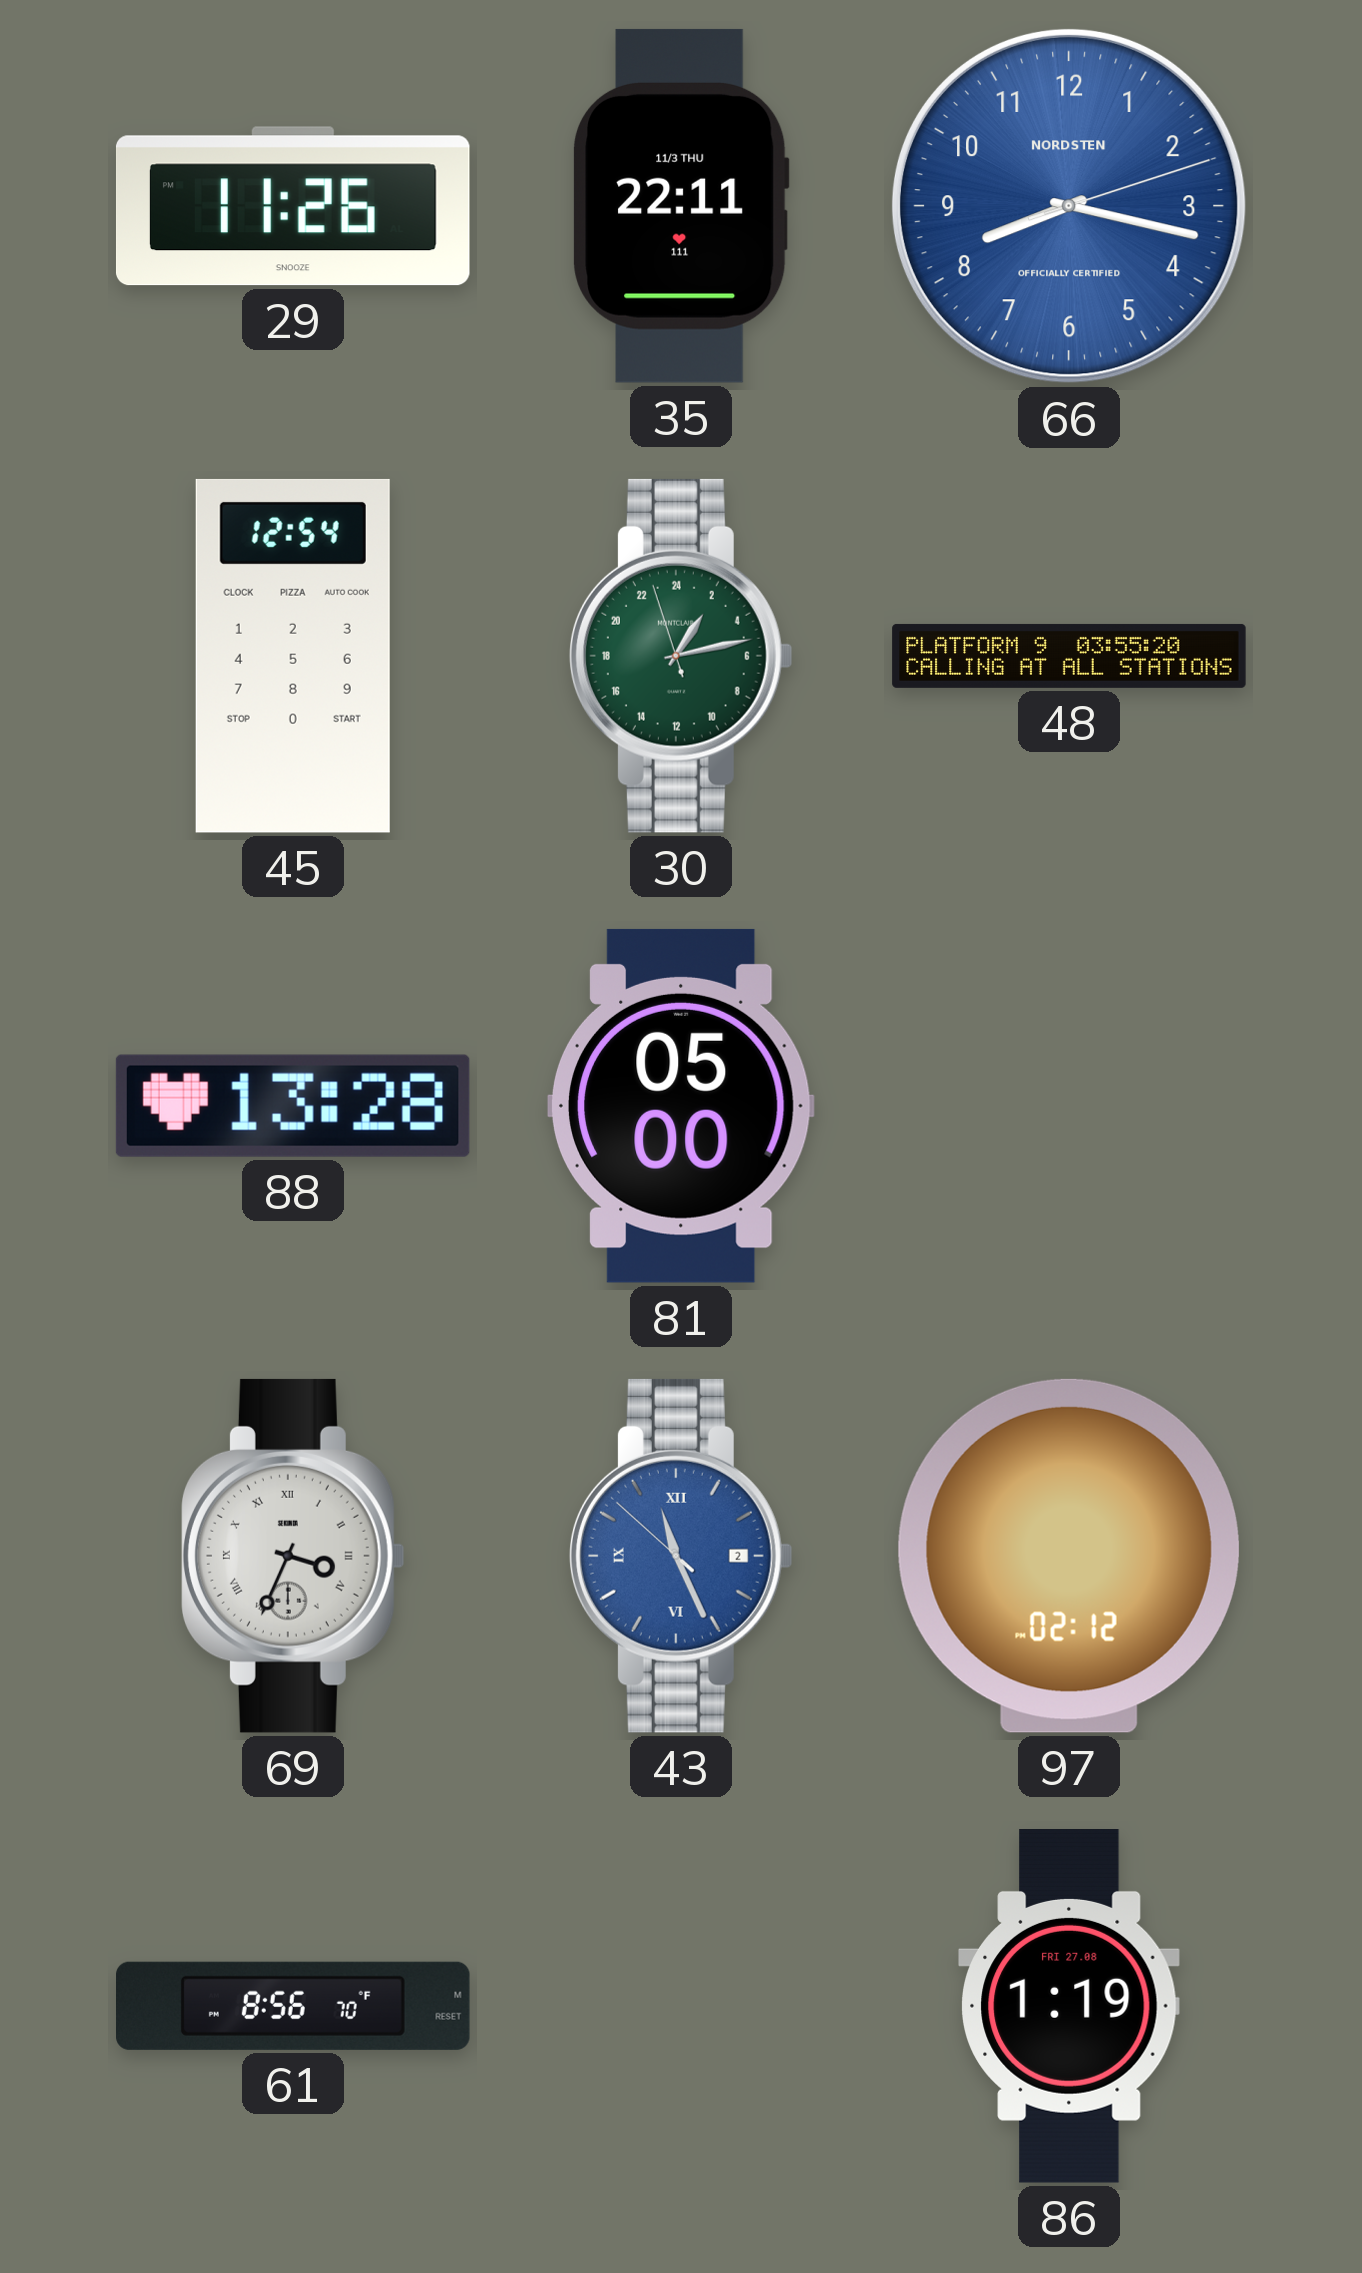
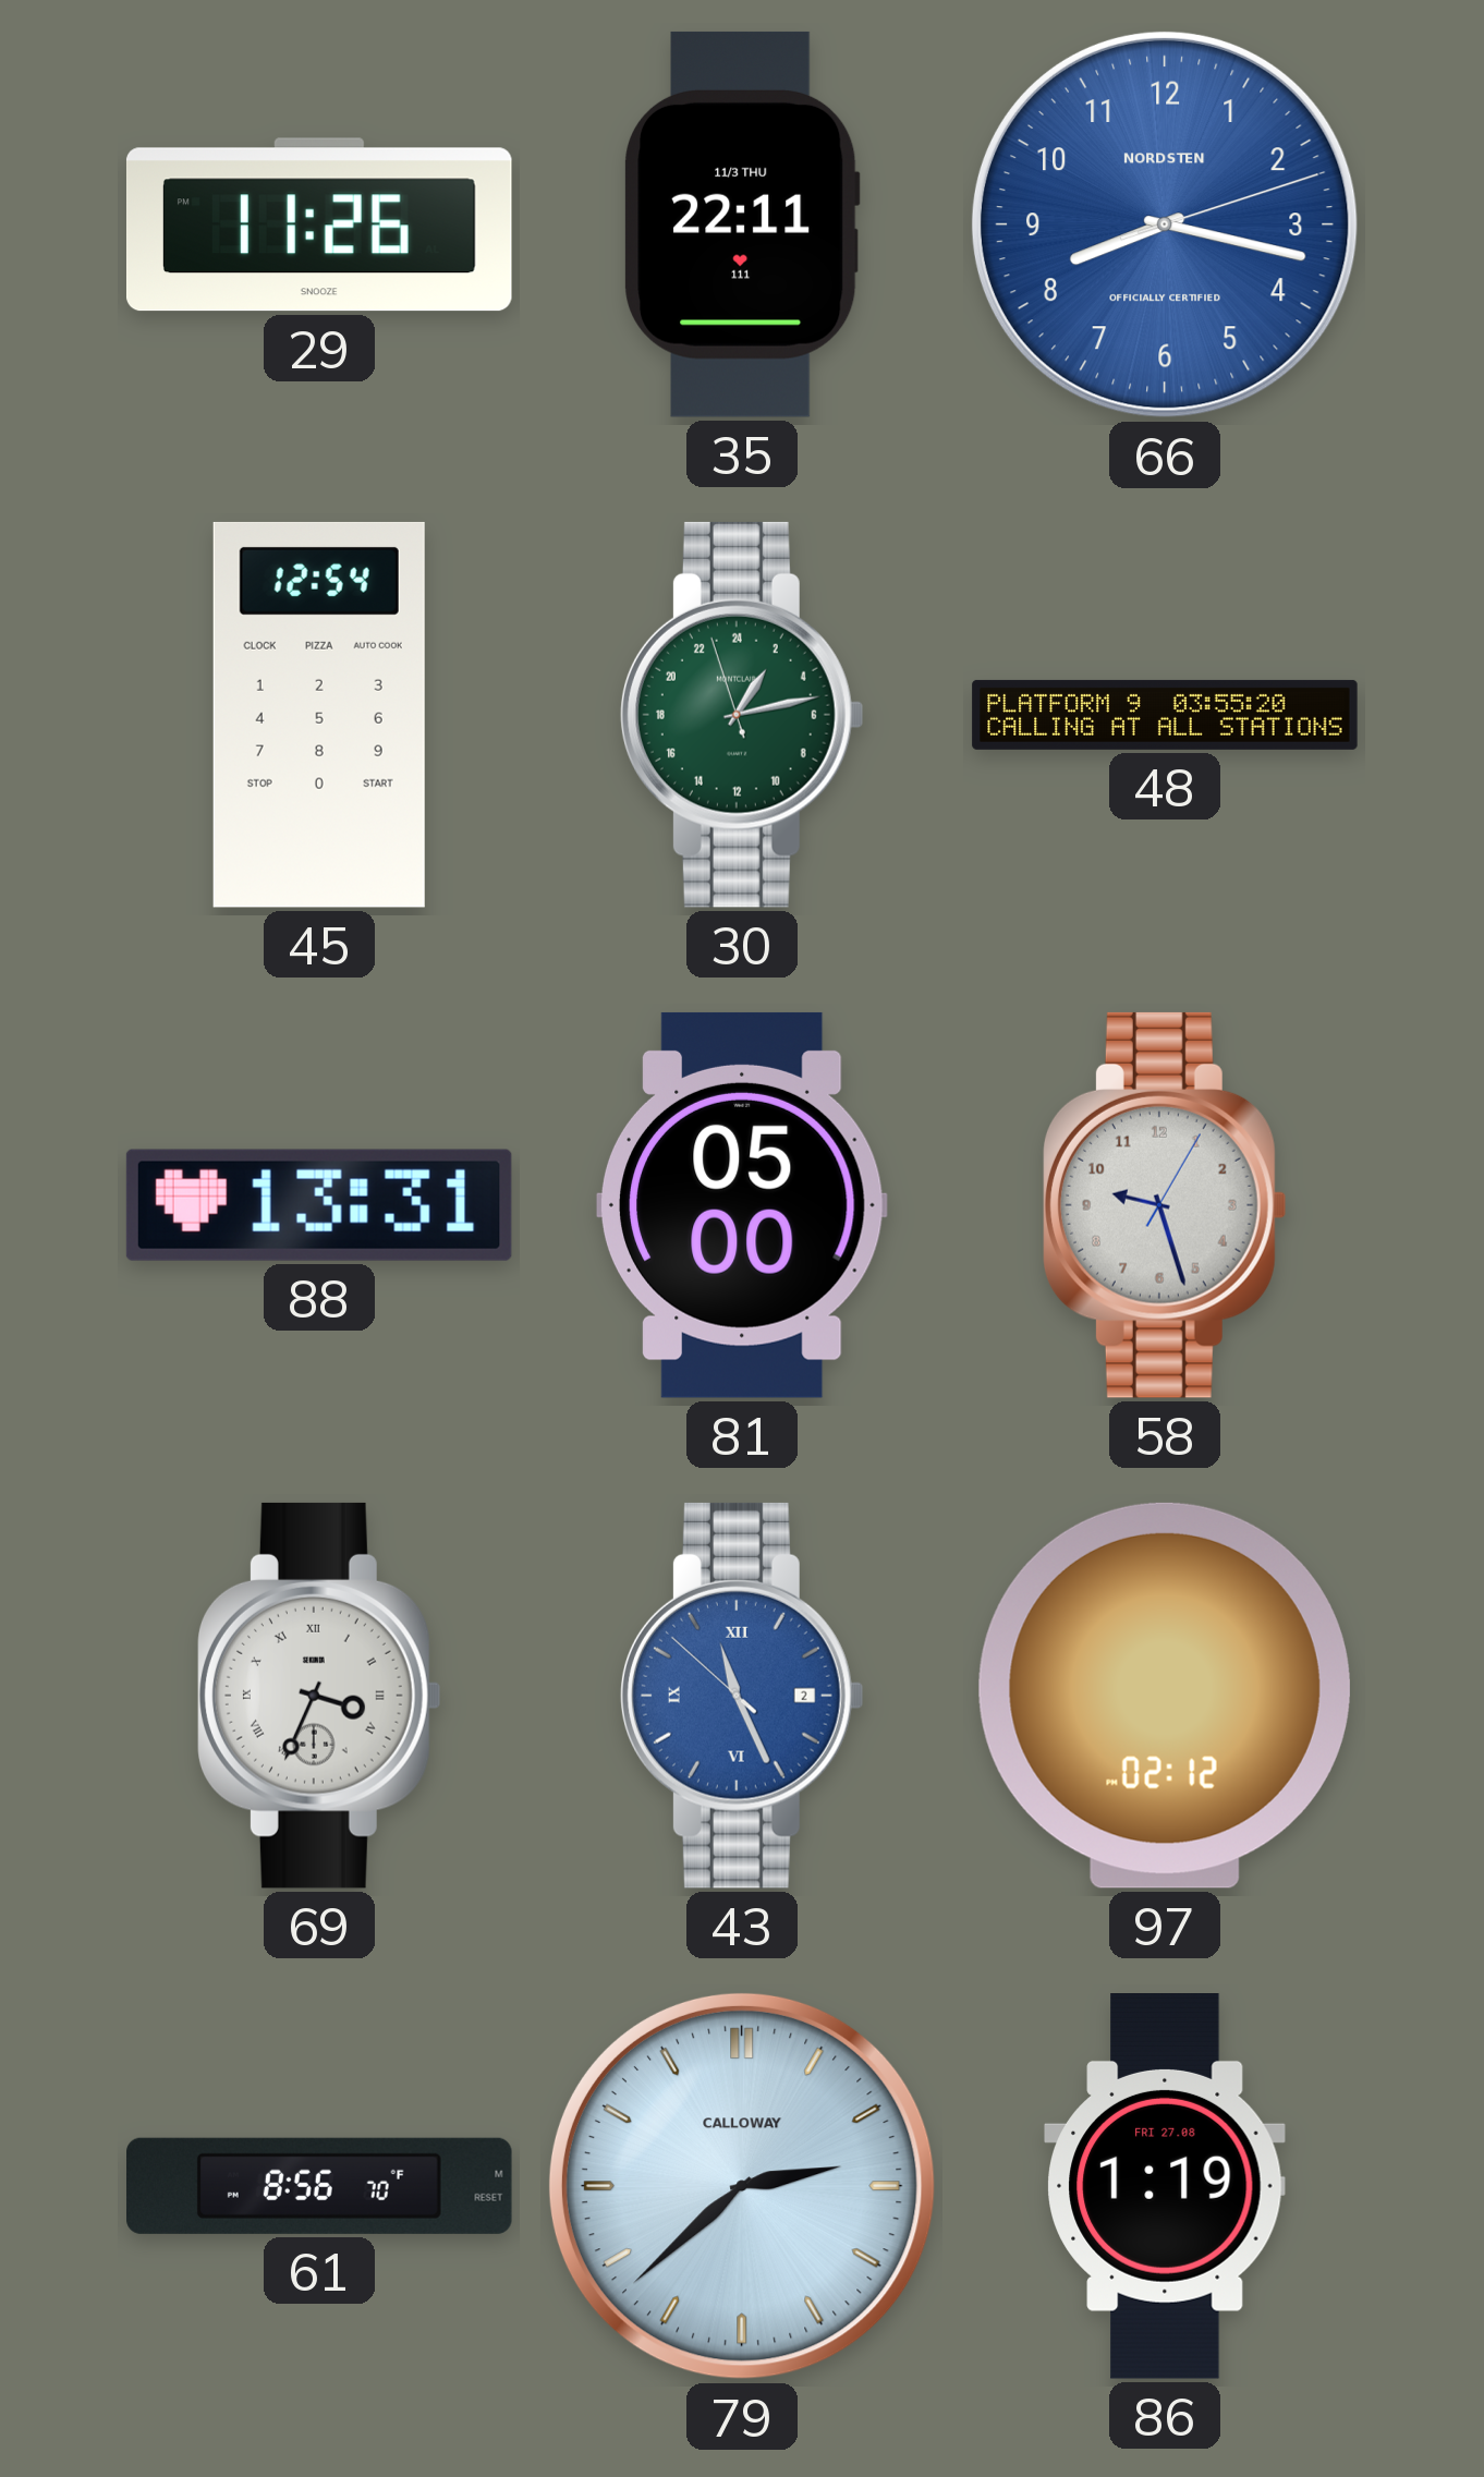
88: 13:28 -> 13:31
58: none -> 9:27
79: none -> 2:38
